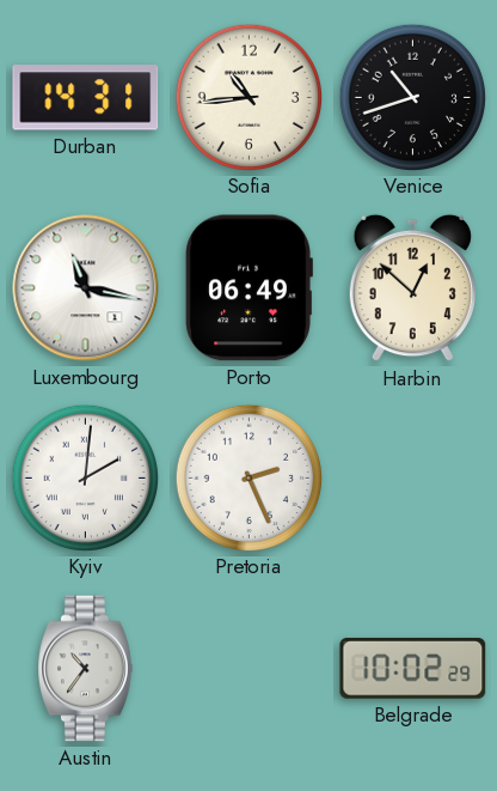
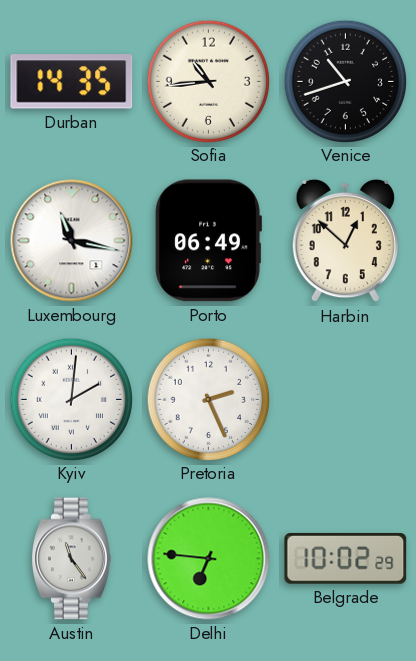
Durban: 14:31 -> 14:35
Austin: 10:36 -> 11:24
Delhi: none -> 6:46
